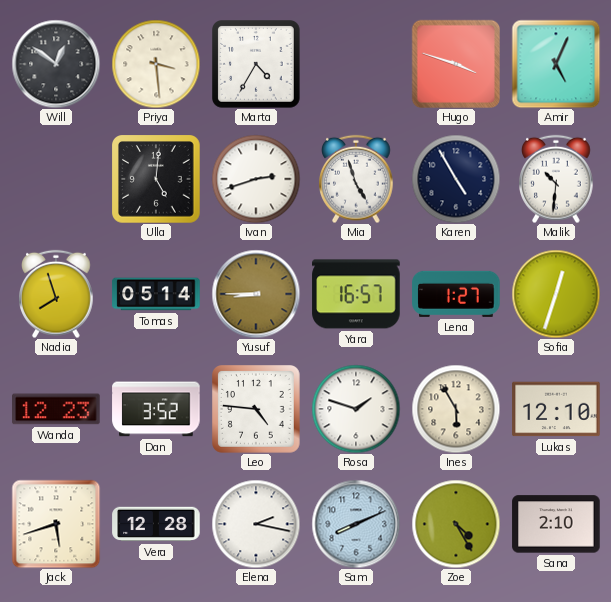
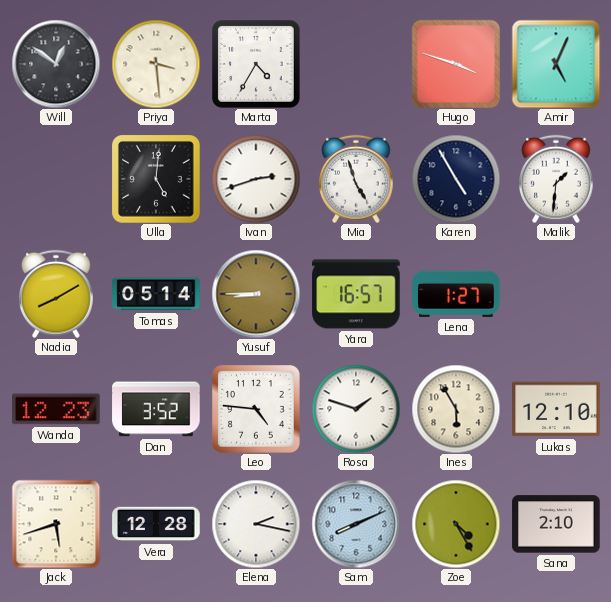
Malik: 10:31 -> 1:31
Nadia: 7:57 -> 8:10
Sofia: 12:33 -> none
